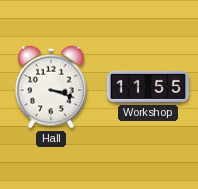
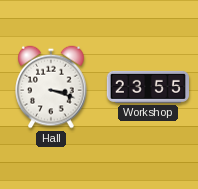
Workshop: 11:55 -> 23:55
